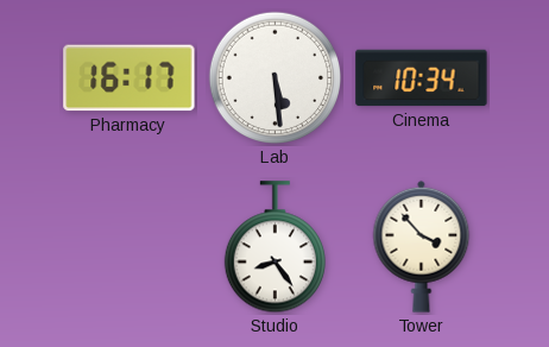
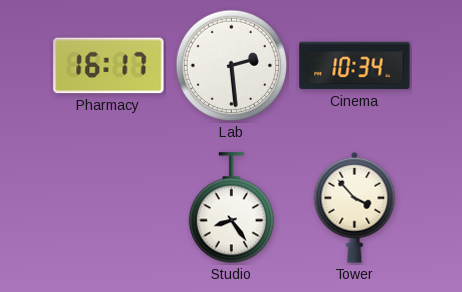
Lab: 5:29 -> 2:29
